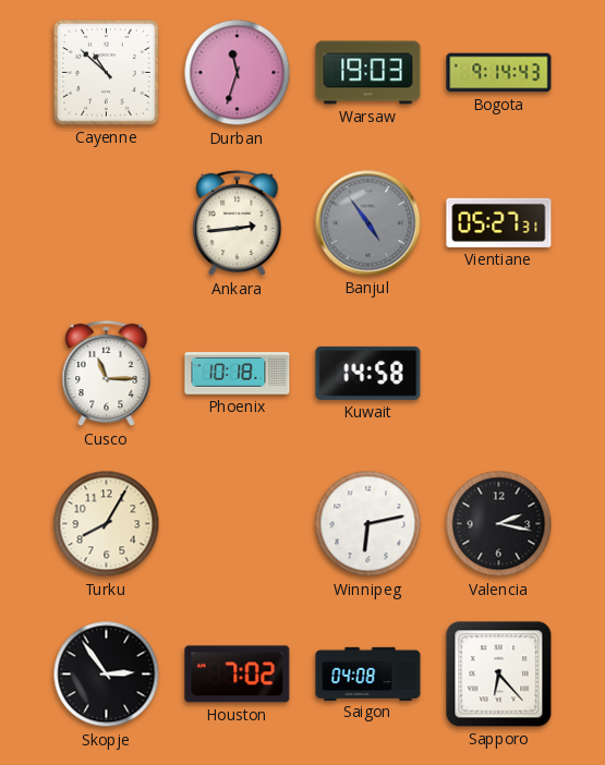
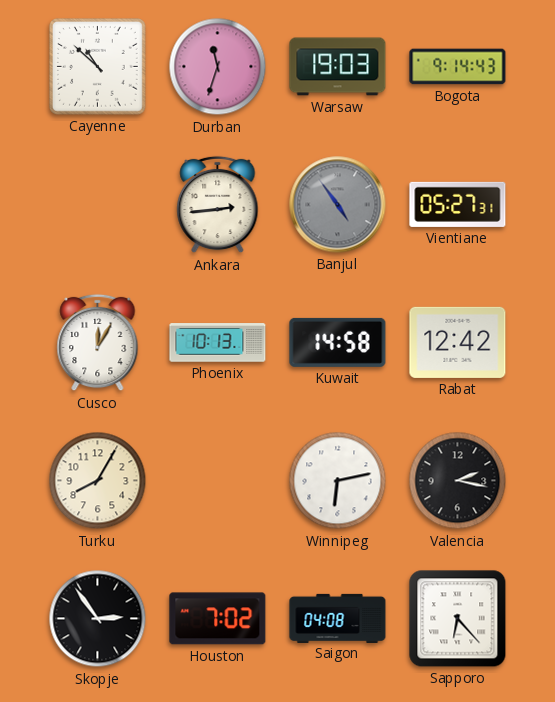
Cusco: 11:15 -> 12:05
Phoenix: 10:18 -> 10:13
Rabat: none -> 12:42
